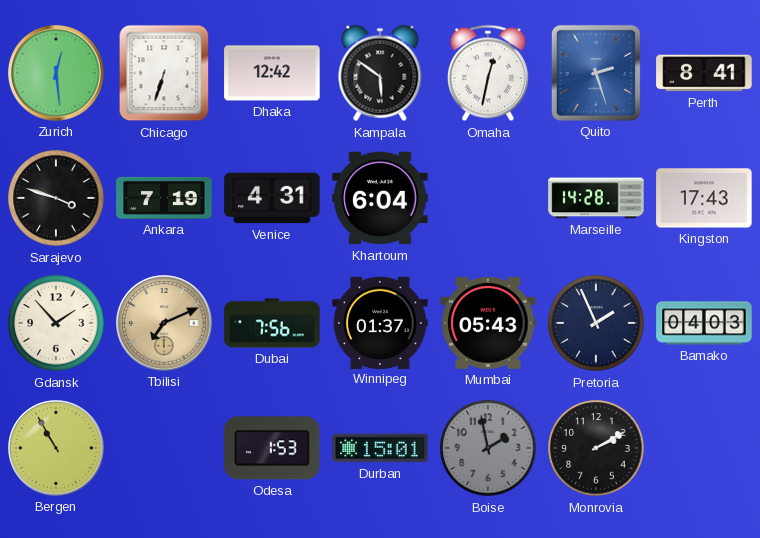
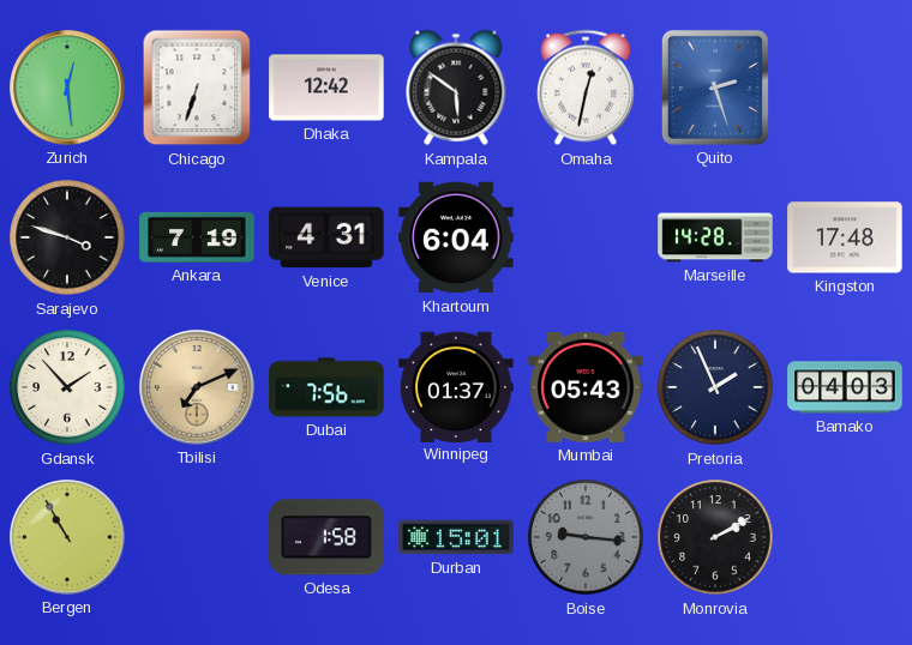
Perth: 8:41 -> none
Kingston: 17:43 -> 17:48
Odesa: 1:53 -> 1:58
Boise: 1:58 -> 9:16
